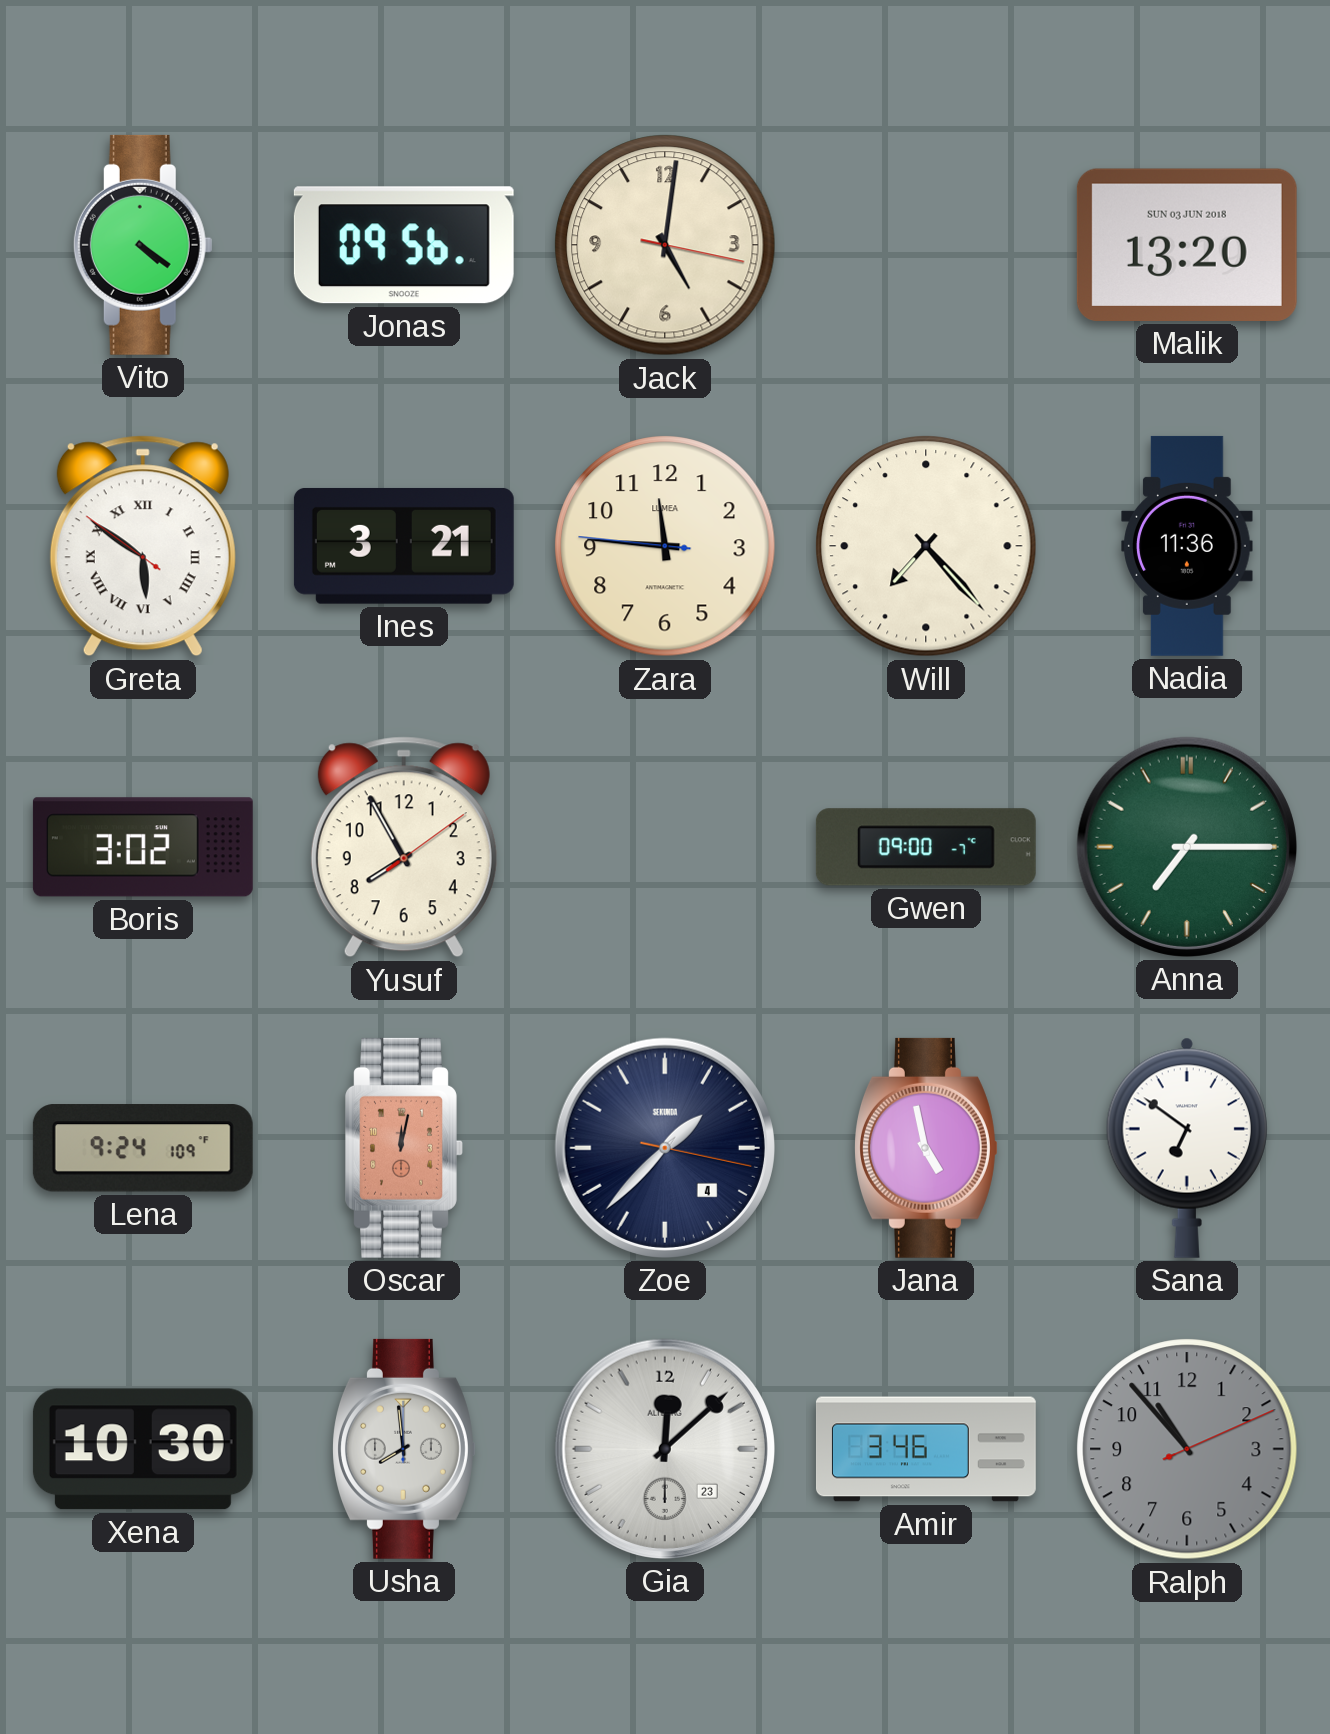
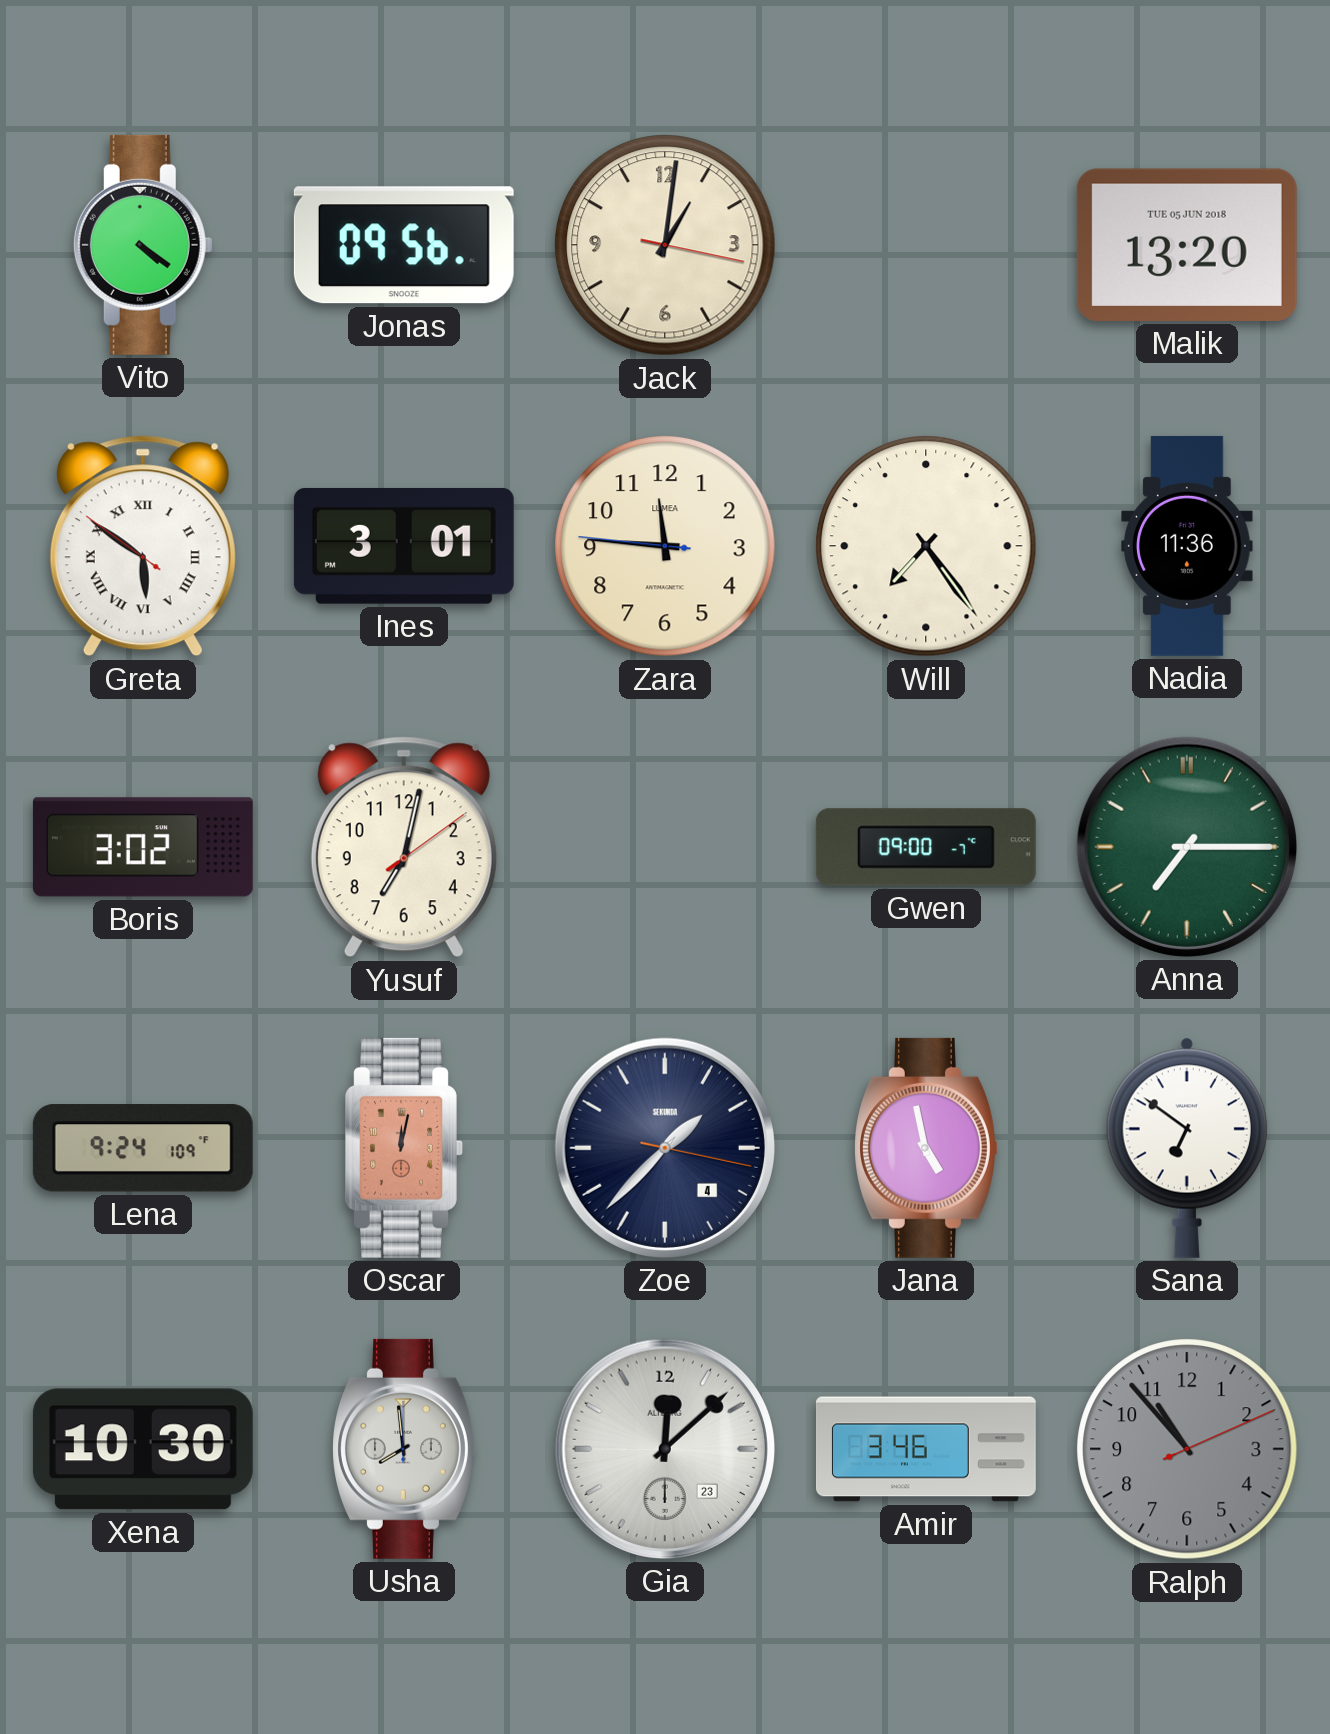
Jack: 5:01 -> 1:01
Malik date: SUN 03 JUN 2018 -> TUE 05 JUN 2018
Ines: 3:21 -> 3:01
Will: 7:23 -> 7:24
Yusuf: 7:55 -> 7:02
